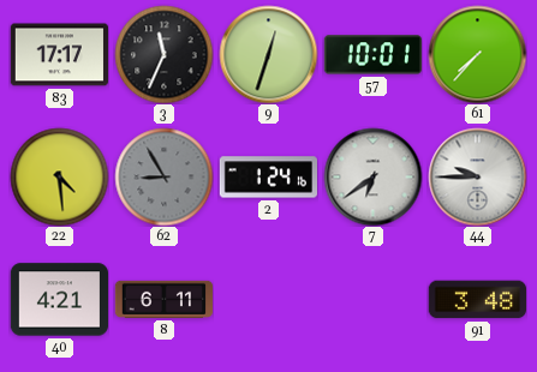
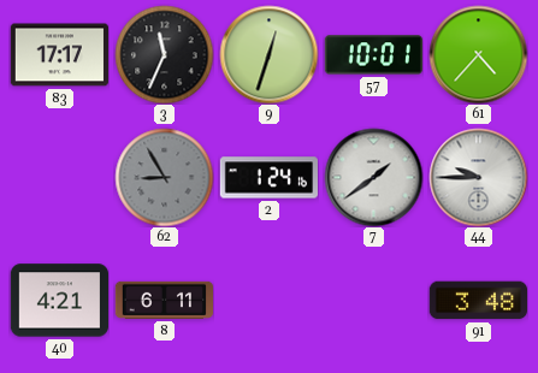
61: 7:37 -> 4:37
22: 4:29 -> none
7: 6:39 -> 1:39
